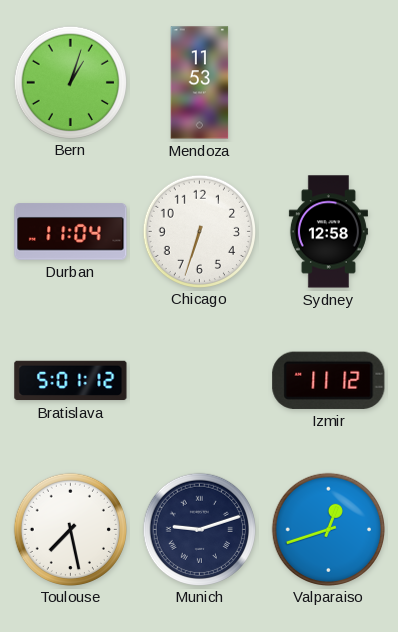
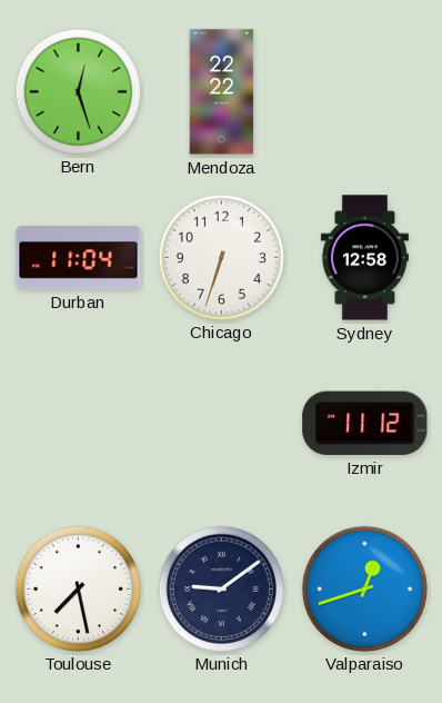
Bern: 1:03 -> 12:27
Mendoza: 11:53 -> 22:22
Bratislava: 5:01 -> none
Munich: 9:12 -> 9:09
